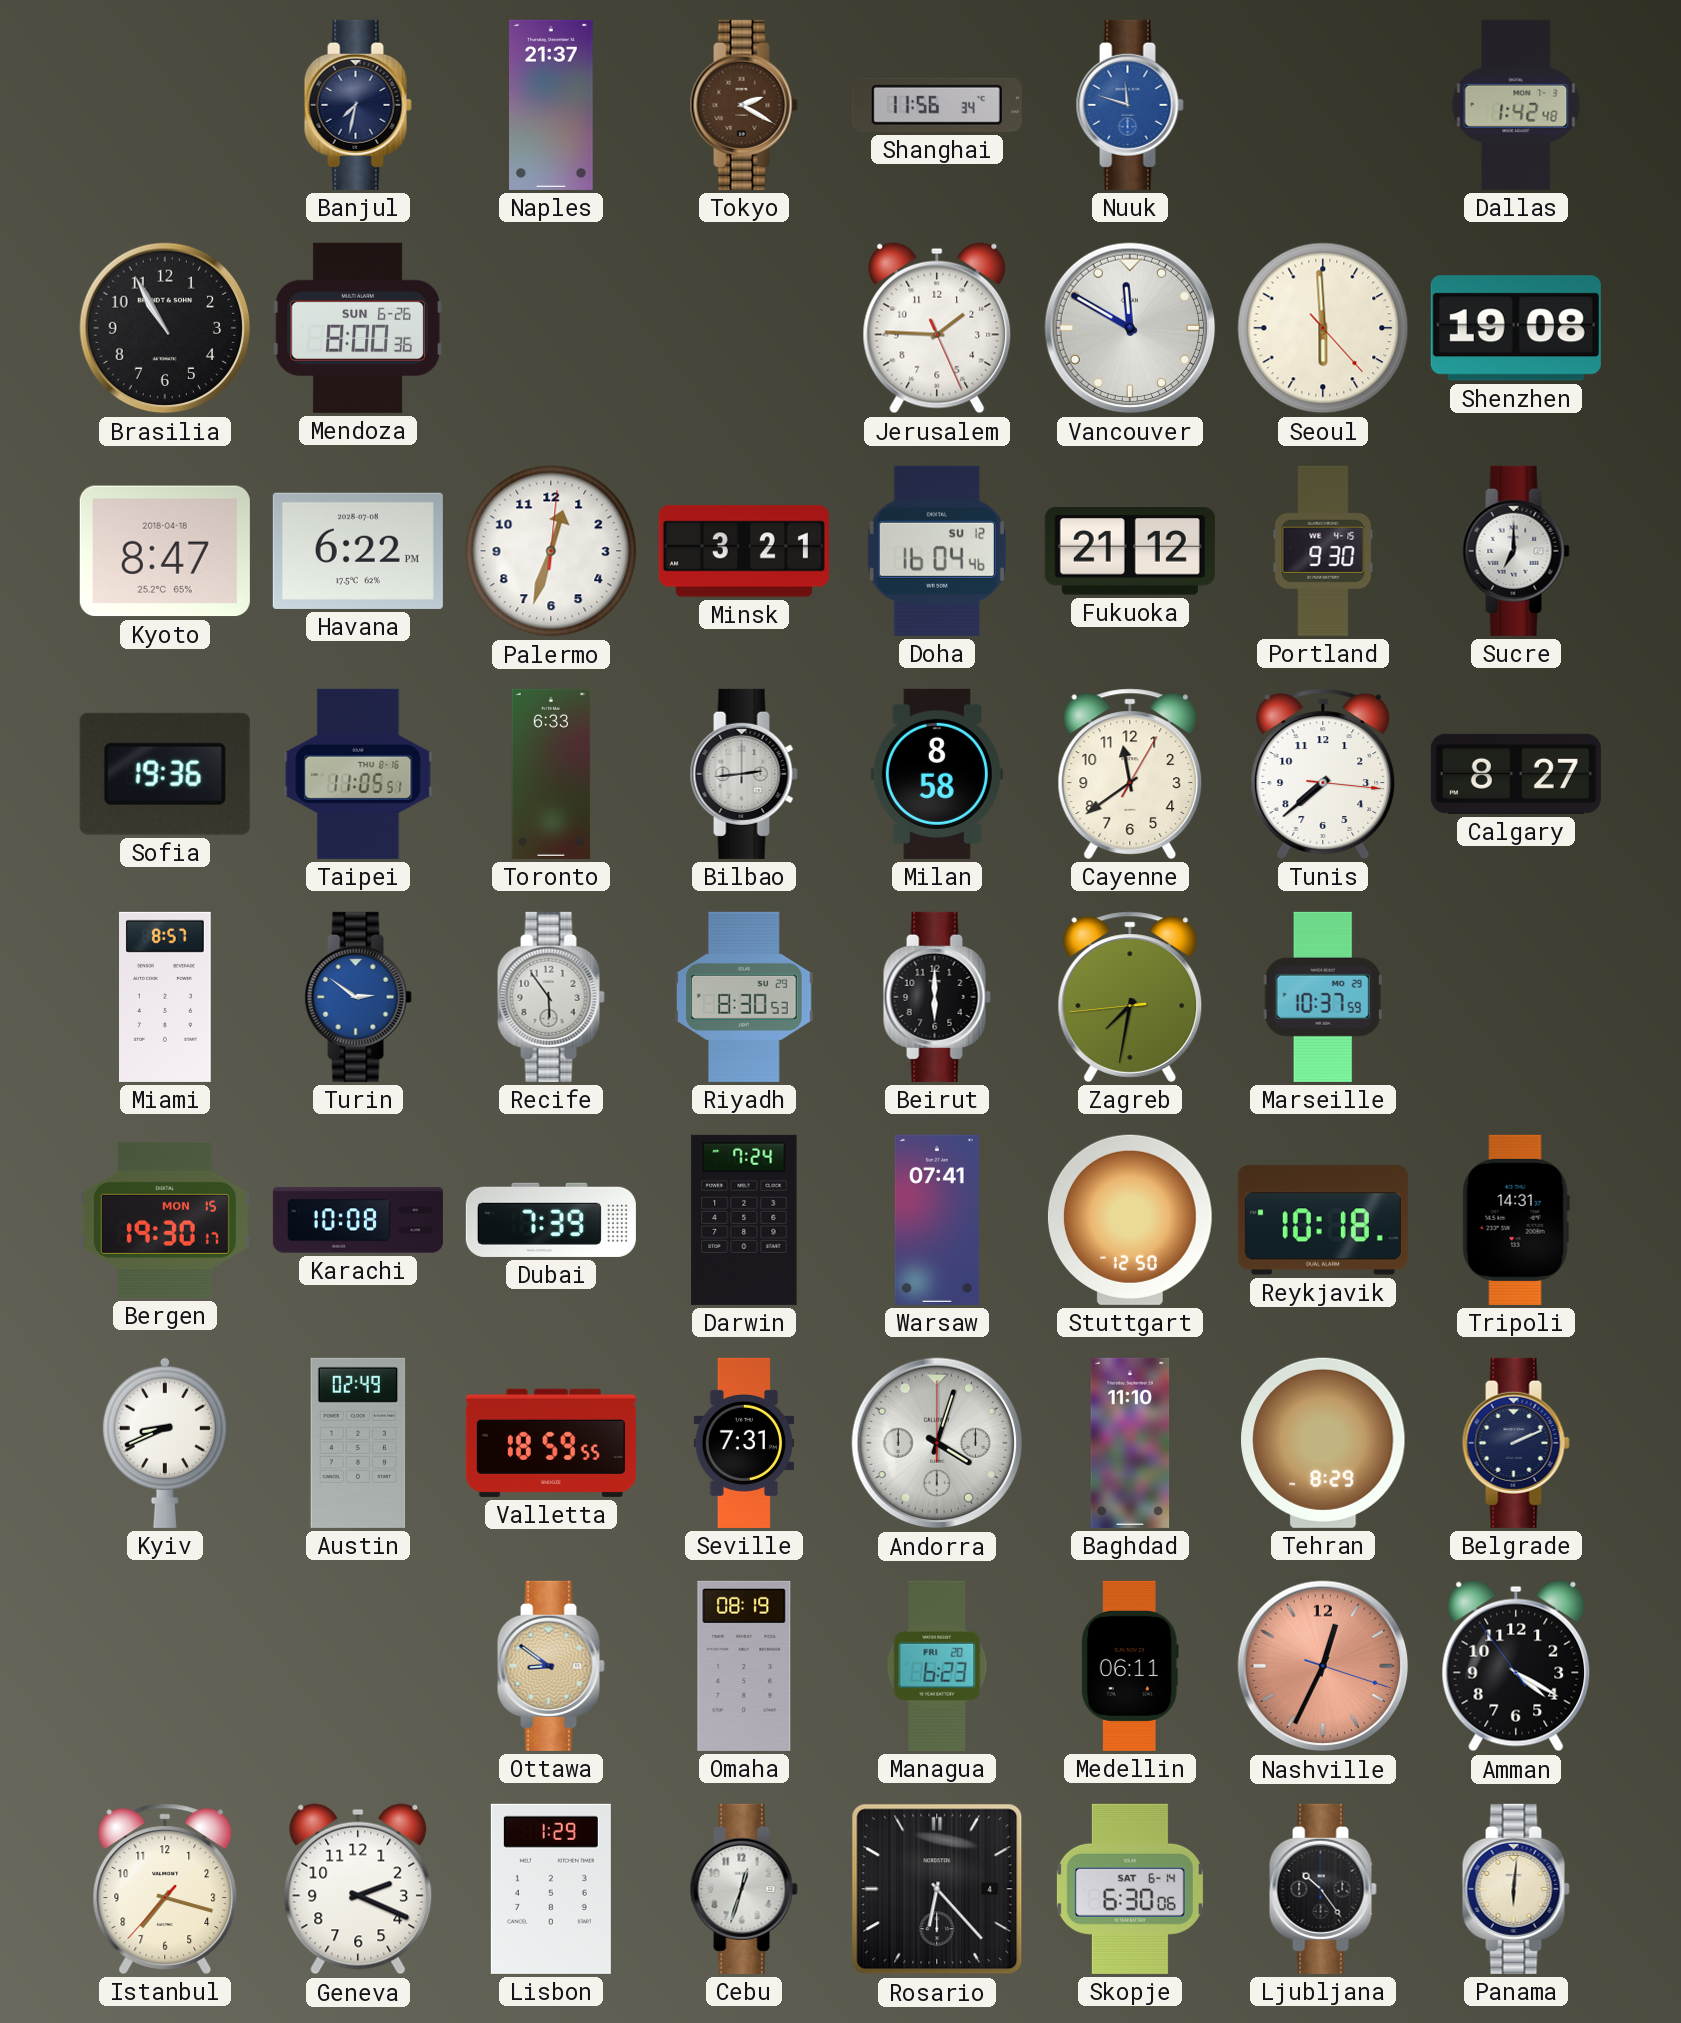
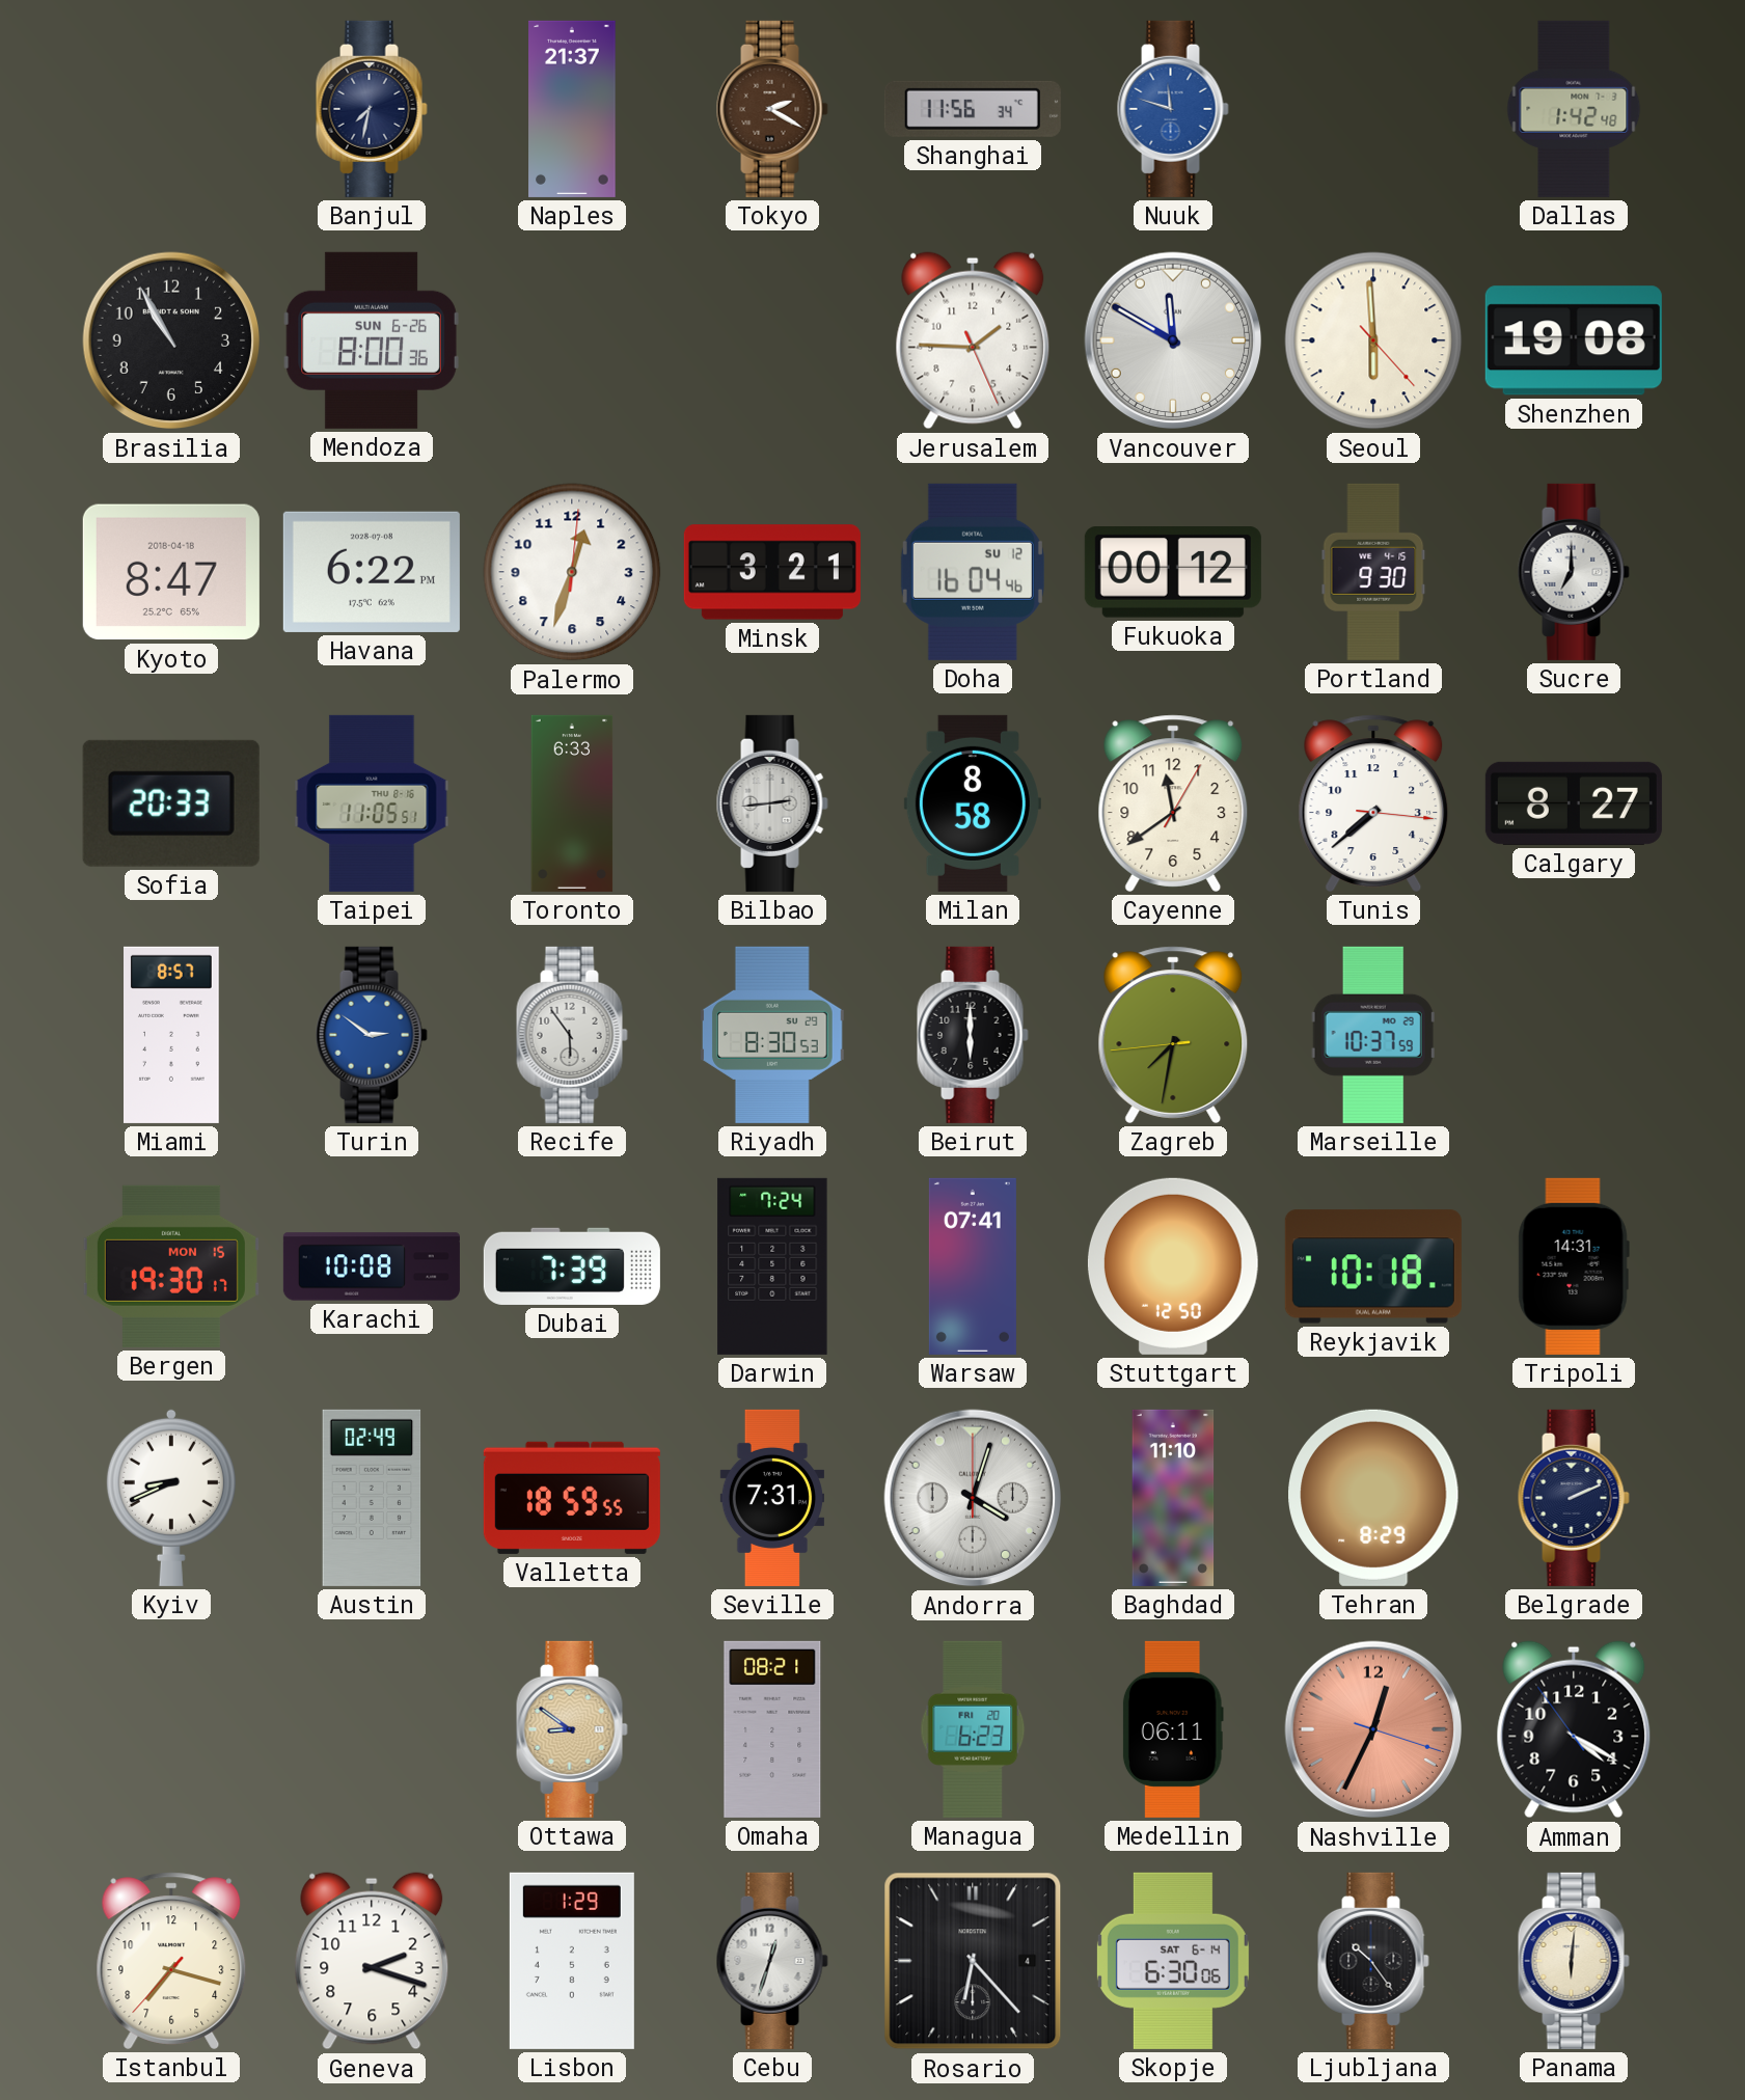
Fukuoka: 21:12 -> 00:12
Sofia: 19:36 -> 20:33
Omaha: 08:19 -> 08:21
Geneva: 2:19 -> 2:18
